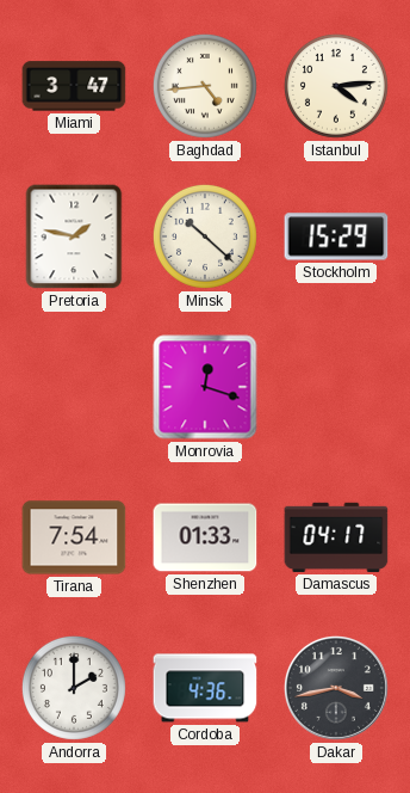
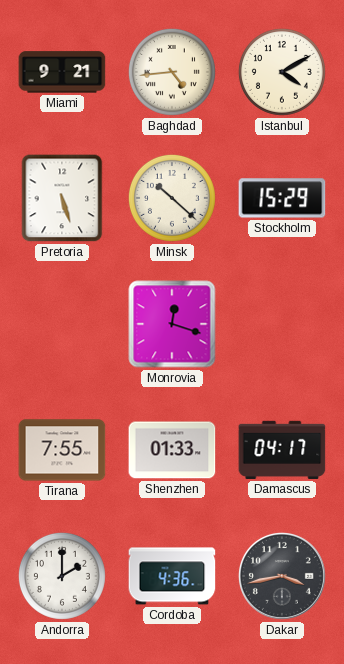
Miami: 3:47 -> 9:21
Istanbul: 4:14 -> 4:10
Pretoria: 1:47 -> 5:27
Tirana: 7:54 -> 7:55
